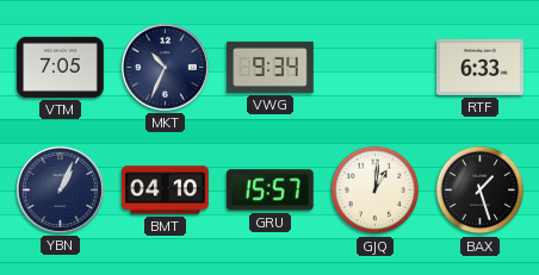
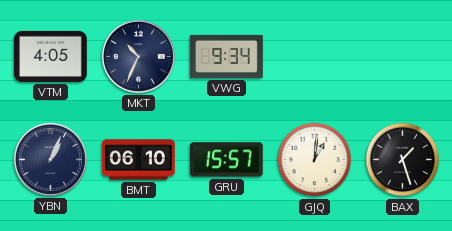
VTM: 7:05 -> 4:05
RTF: 6:33 -> none
BMT: 04:10 -> 06:10
